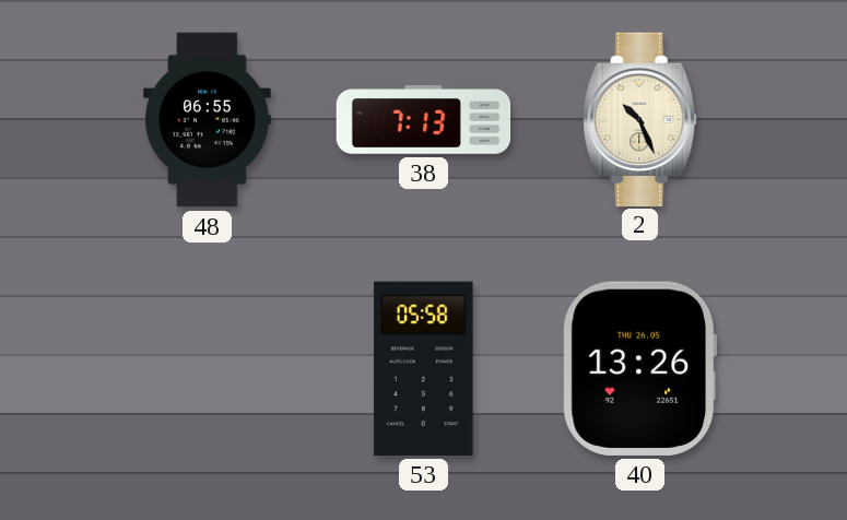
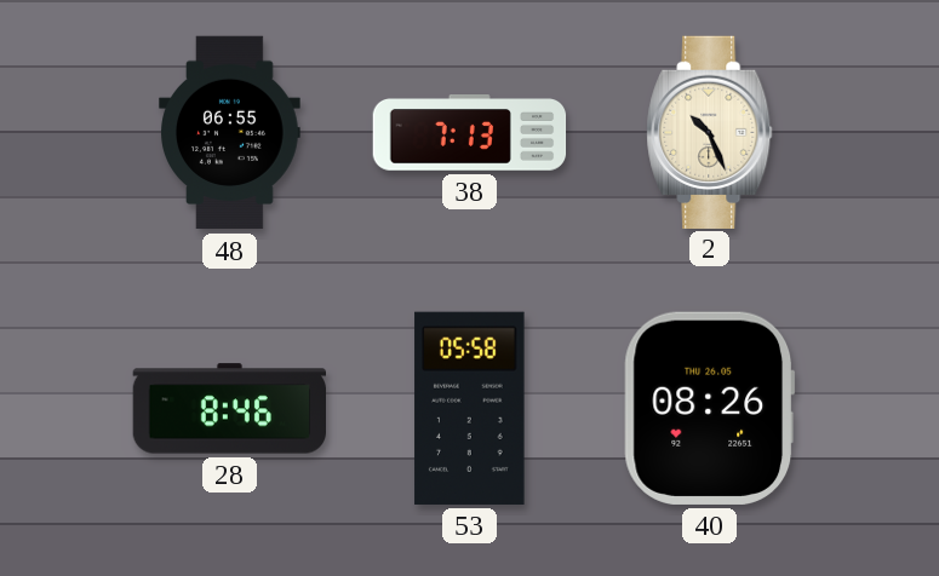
28: none -> 8:46
40: 13:26 -> 08:26
